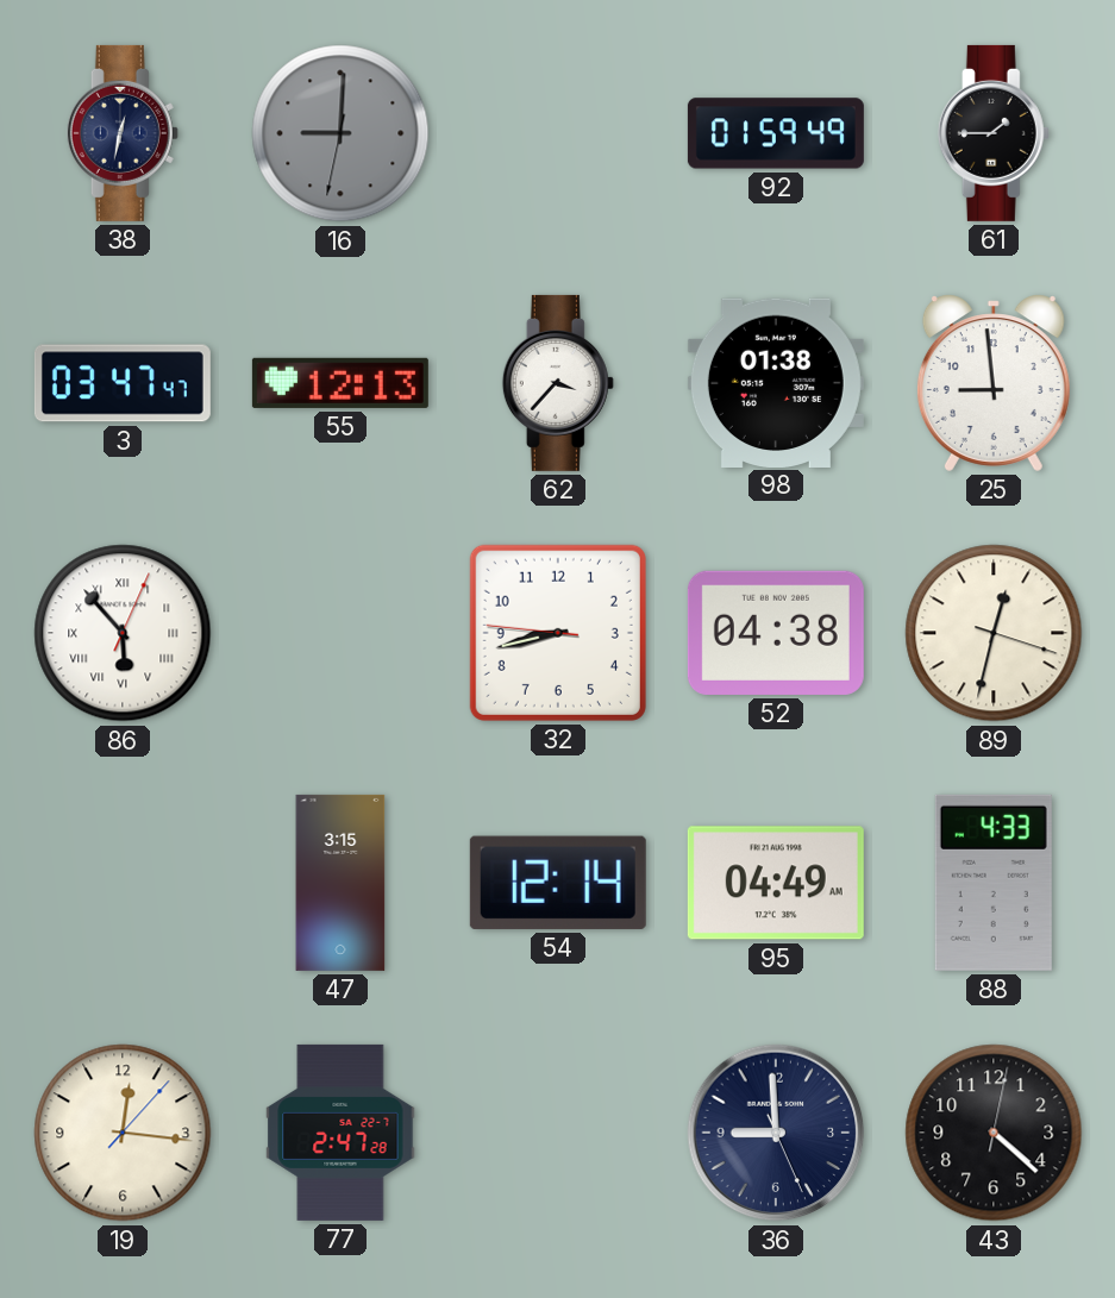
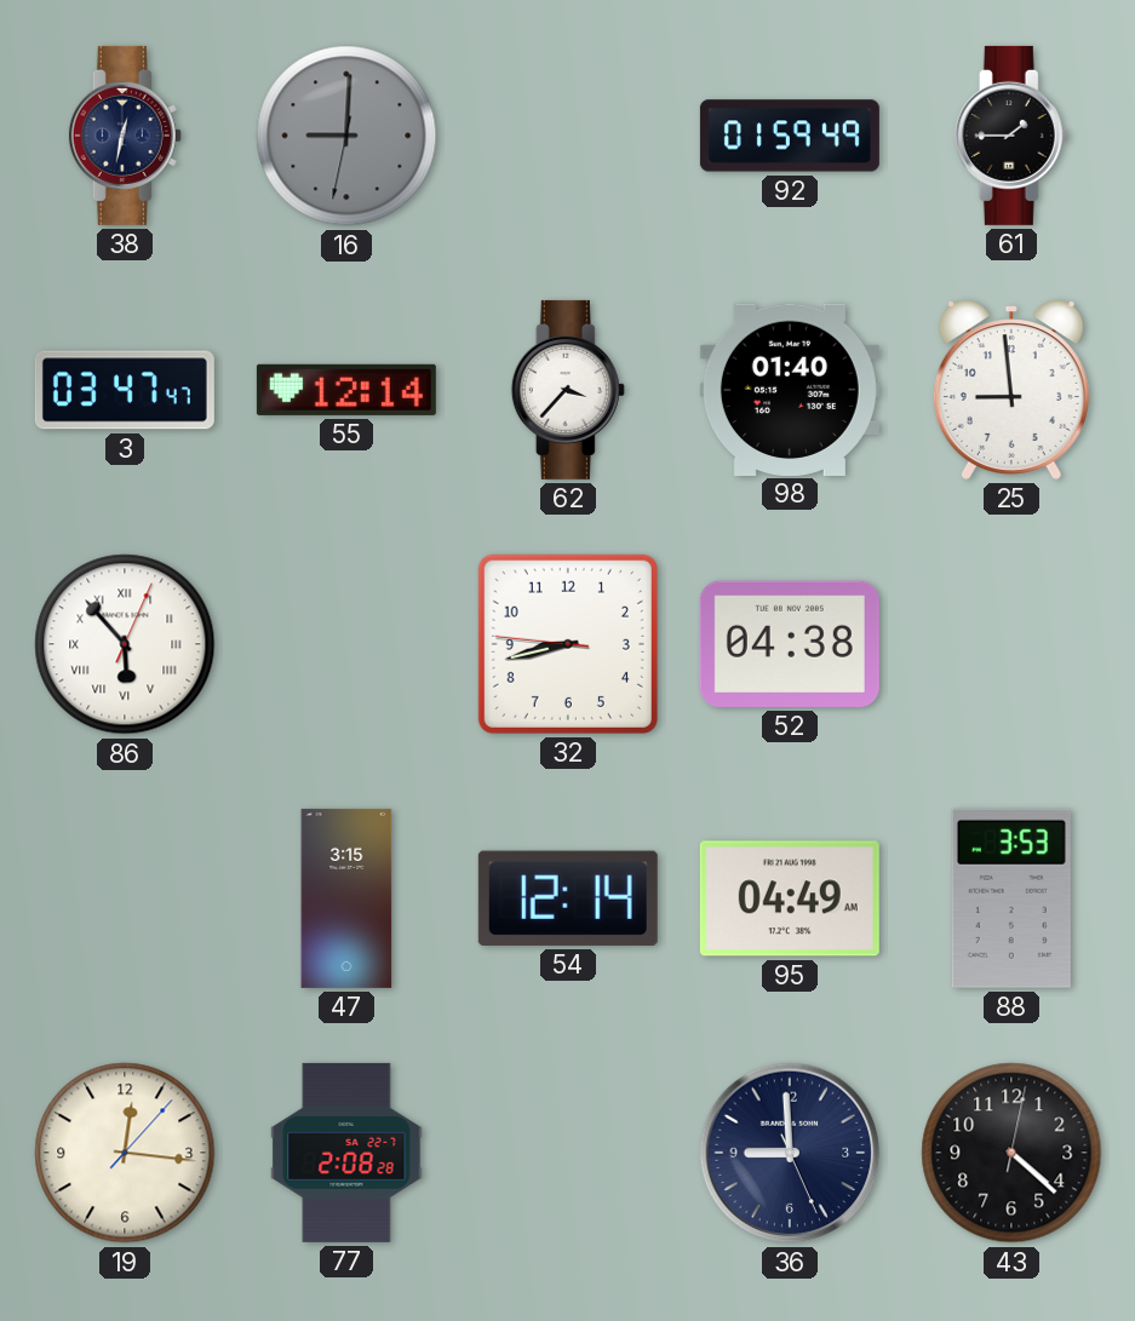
55: 12:13 -> 12:14
98: 01:38 -> 01:40
89: 12:32 -> none
88: 4:33 -> 3:53
77: 2:47 -> 2:08
